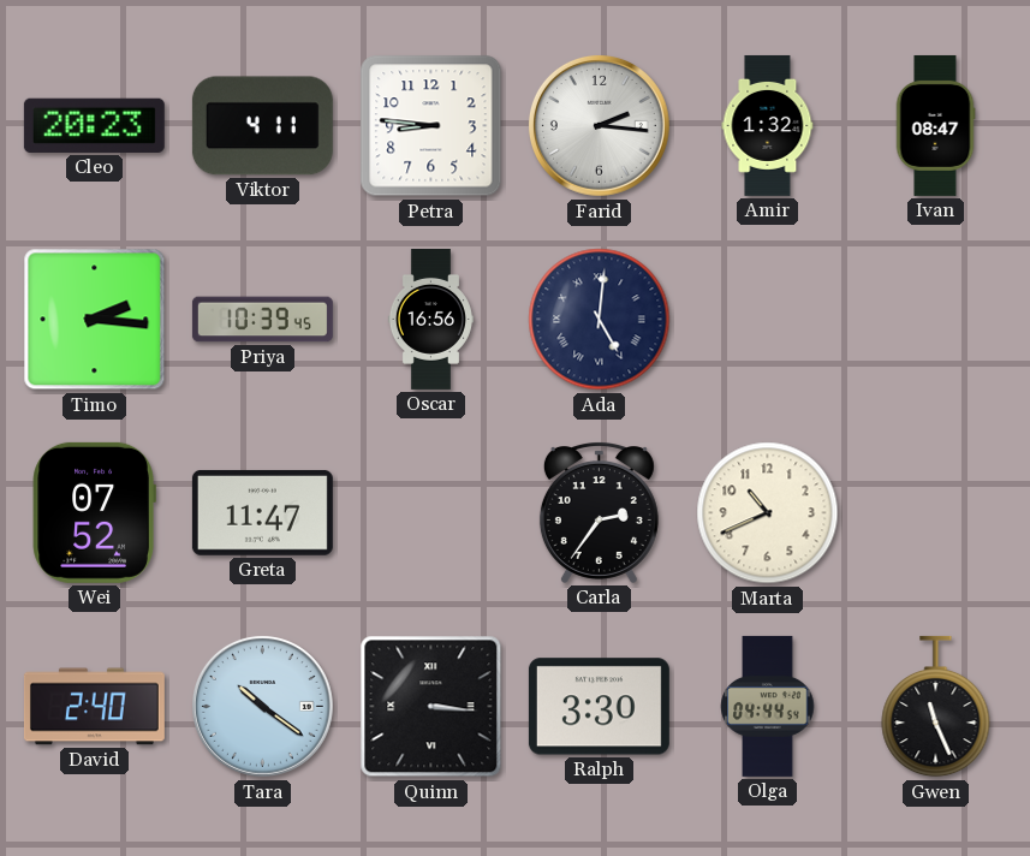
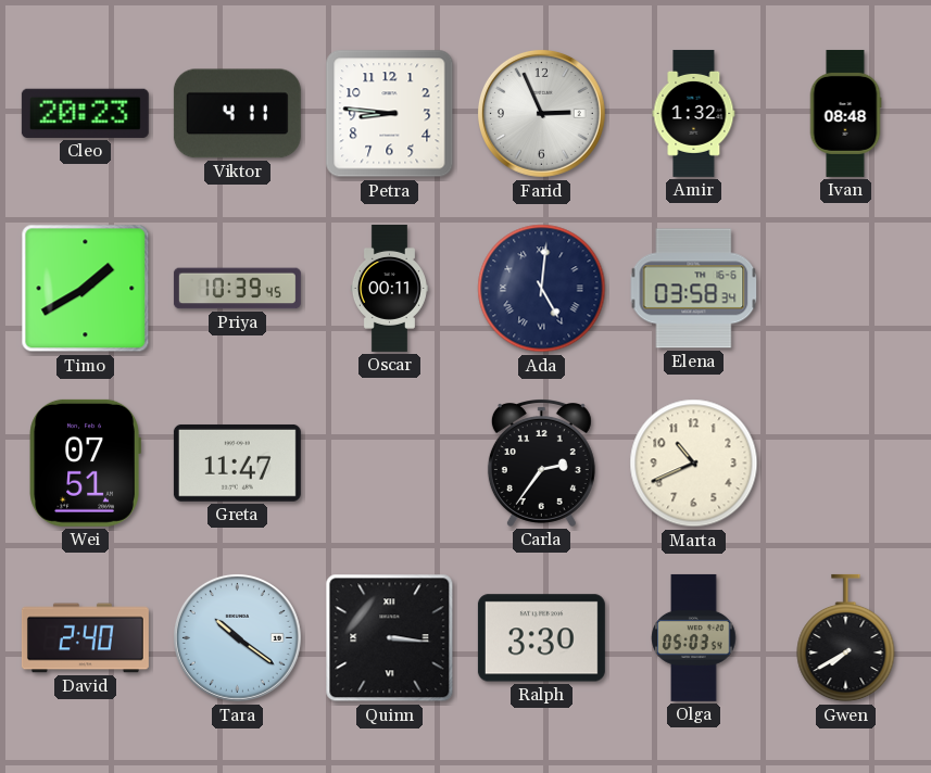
Farid: 2:16 -> 2:56
Ivan: 08:47 -> 08:48
Timo: 2:16 -> 1:40
Oscar: 16:56 -> 00:11
Elena: none -> 03:58
Wei: 07:52 -> 07:51
Olga: 04:44 -> 05:03
Gwen: 11:26 -> 7:40
